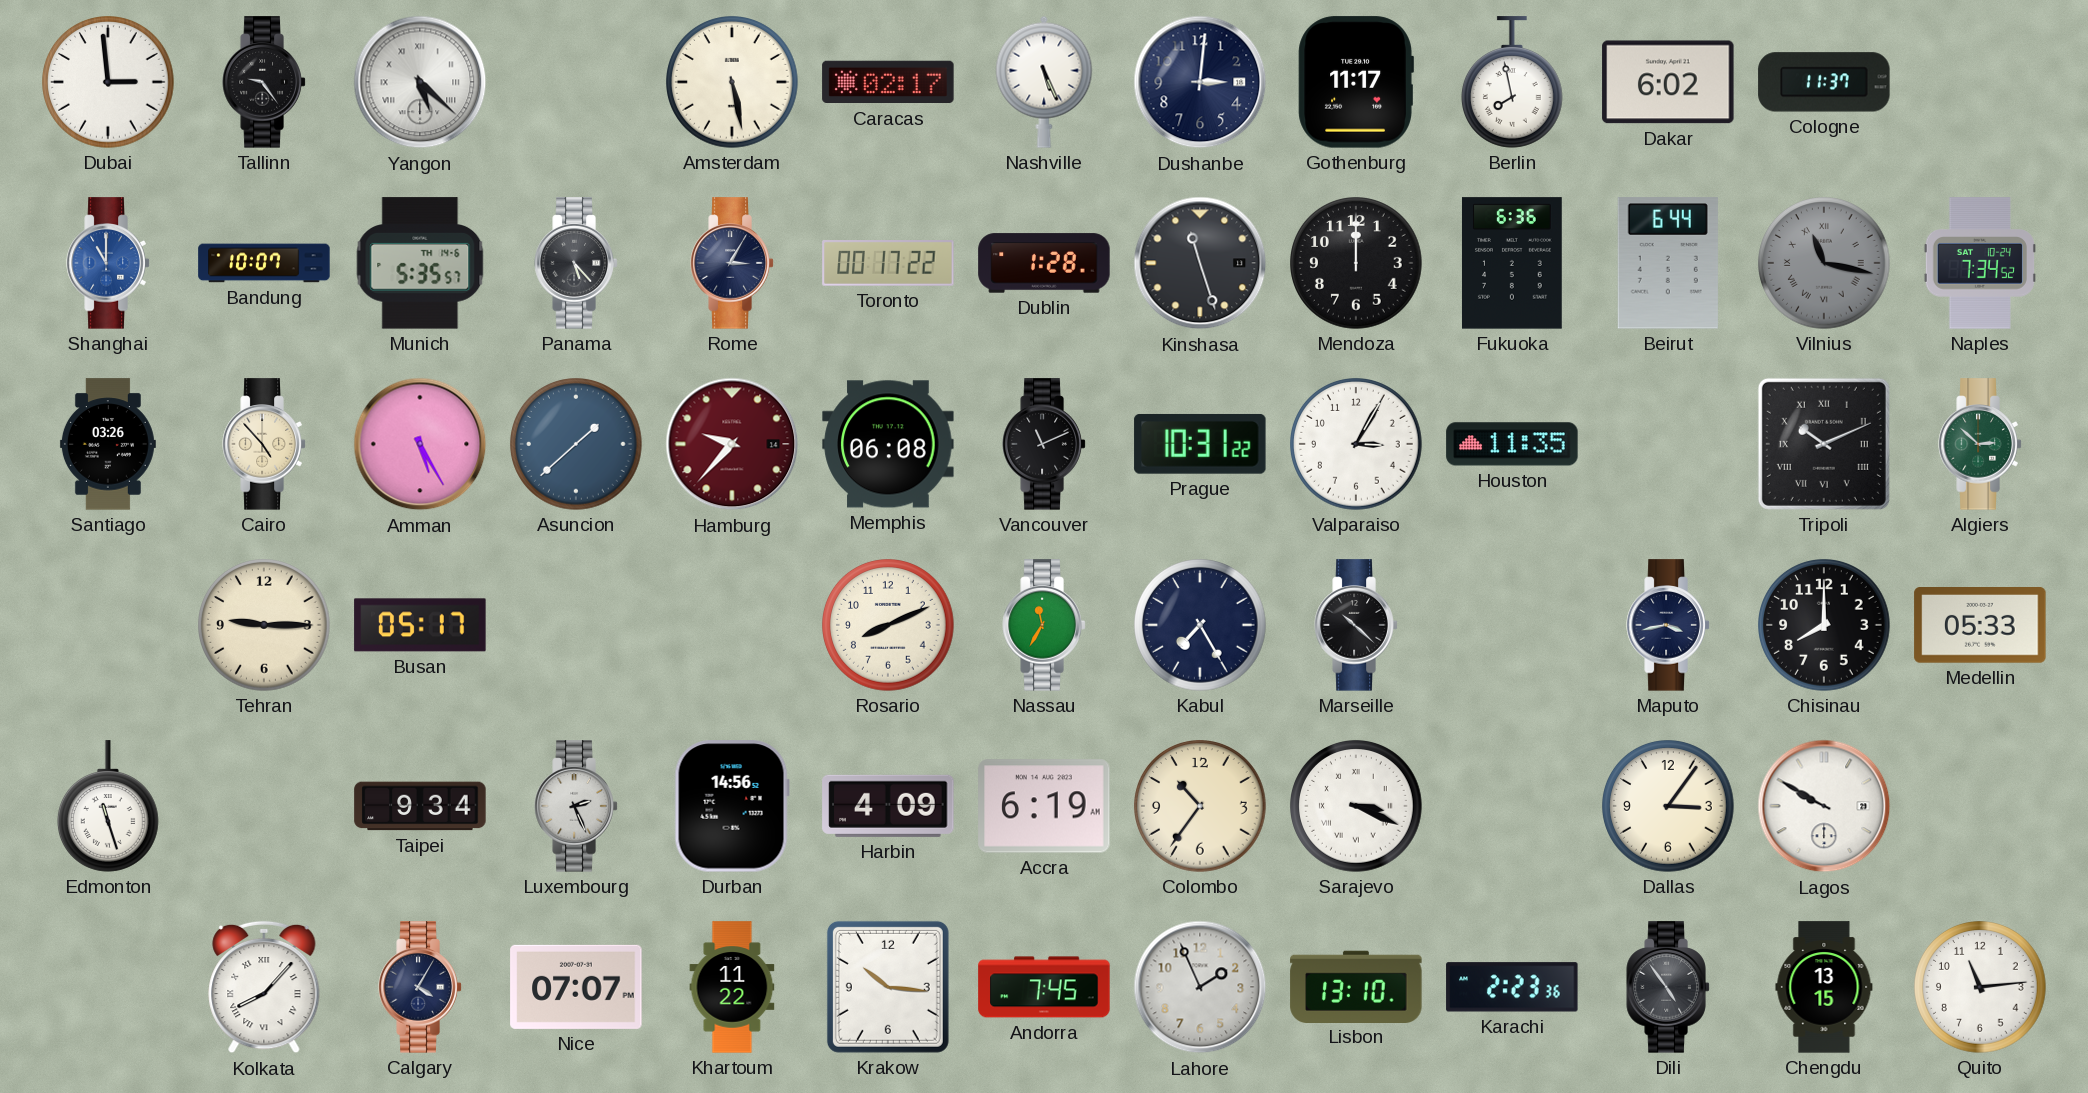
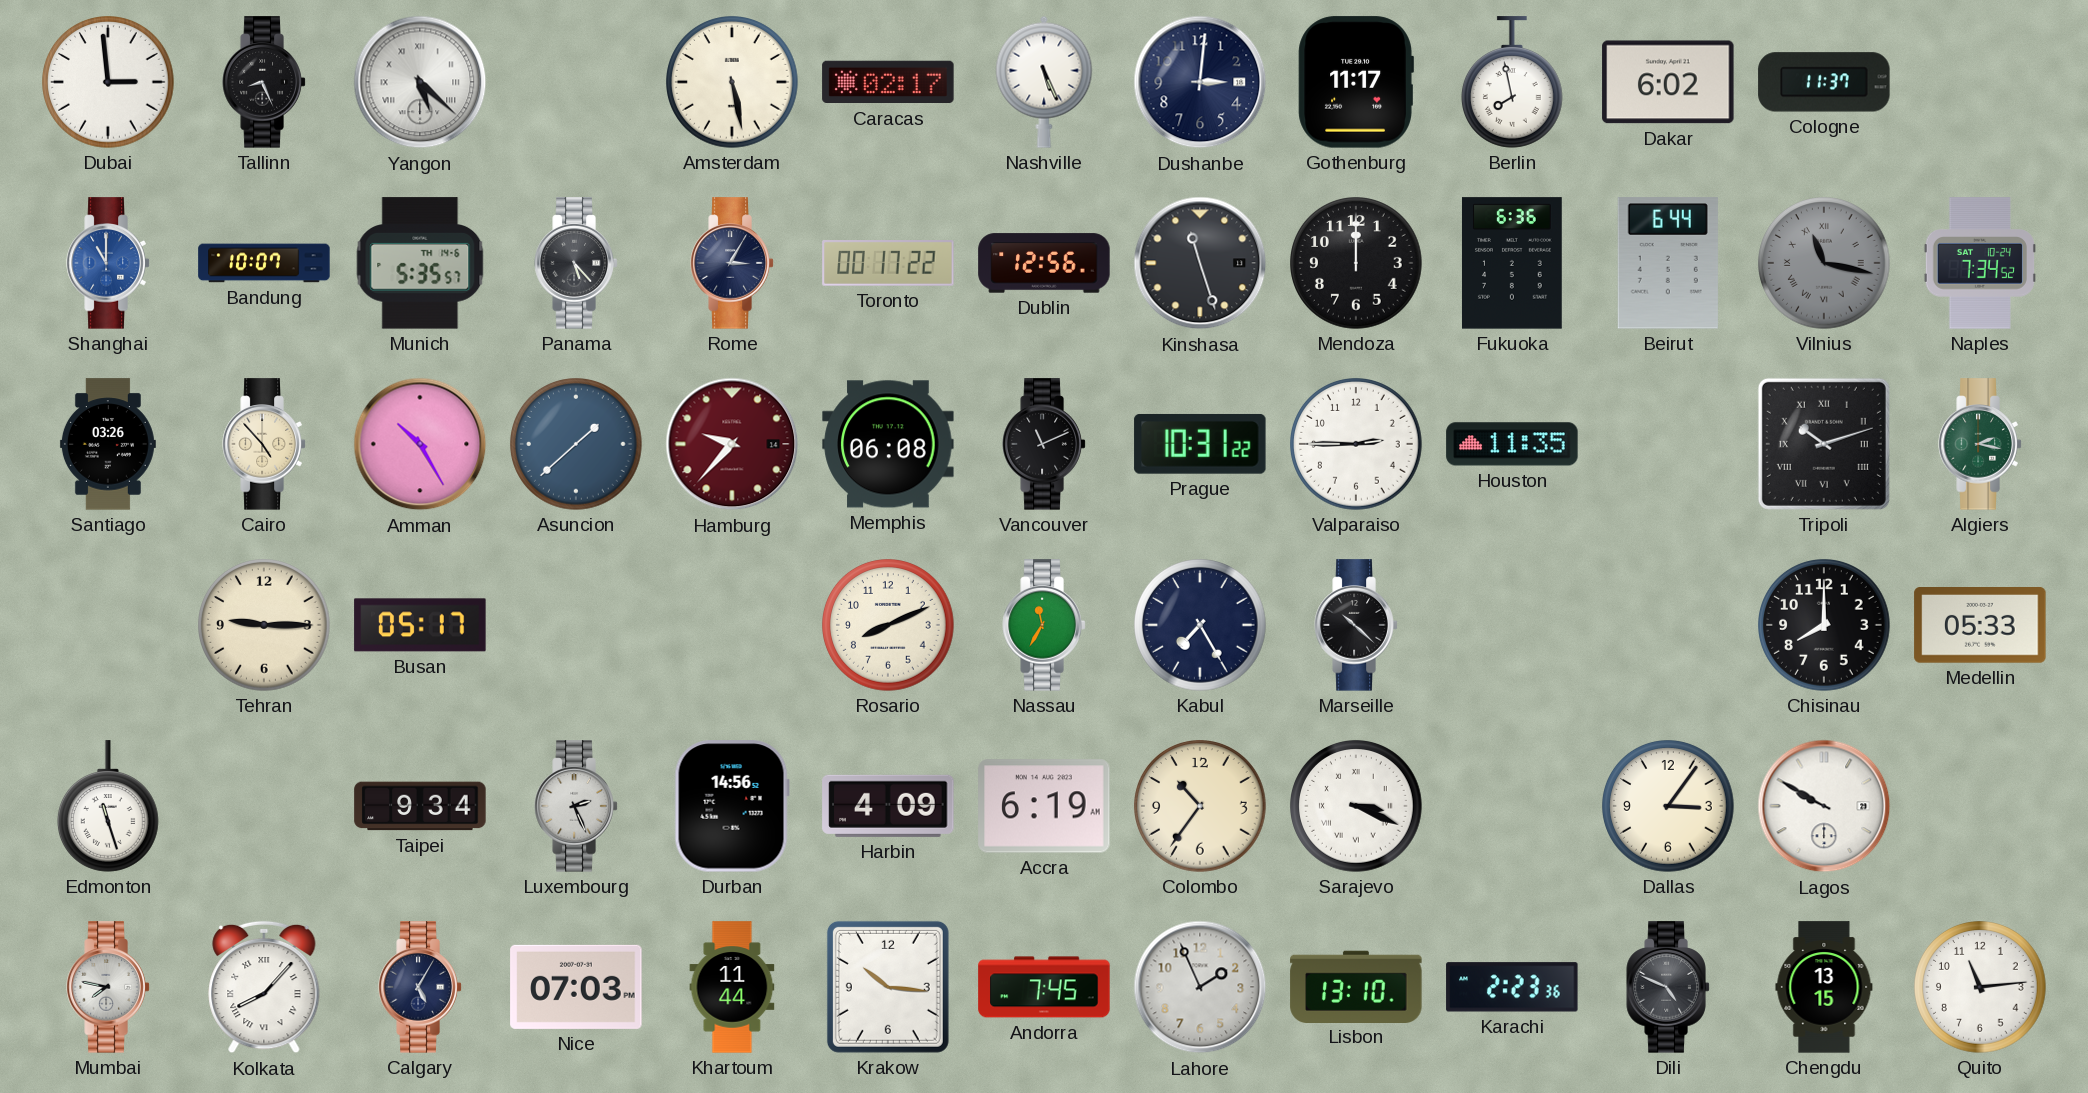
Tallinn: 9:24 -> 8:26
Dublin: 1:28 -> 12:56
Amman: 5:25 -> 10:25
Valparaiso: 3:05 -> 2:45
Tripoli: 10:11 -> 10:12
Algiers: 2:52 -> 2:17
Maputo: 3:43 -> none
Mumbai: none -> 7:47
Calgary: 4:05 -> 5:05
Nice: 07:07 -> 07:03
Khartoum: 11:22 -> 11:44
Dili: 4:54 -> 4:49
